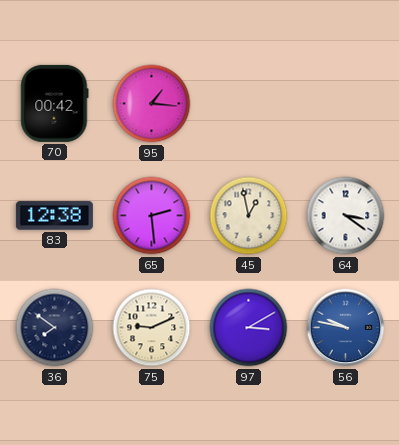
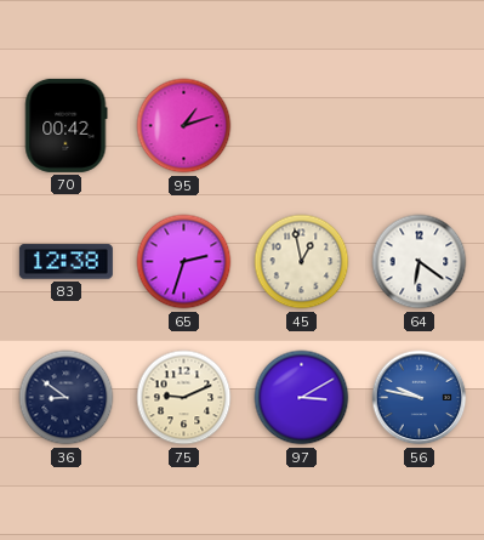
95: 1:16 -> 1:12
65: 2:29 -> 2:33
64: 3:21 -> 6:21
36: 7:51 -> 8:51
